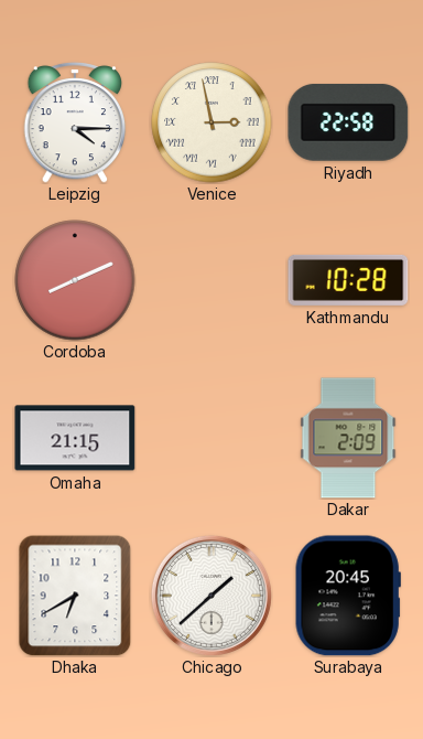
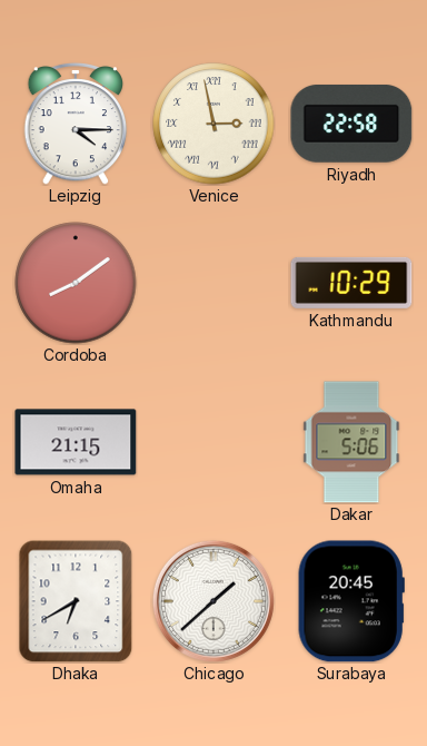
Cordoba: 8:11 -> 8:09
Kathmandu: 10:28 -> 10:29
Dakar: 2:09 -> 5:06
